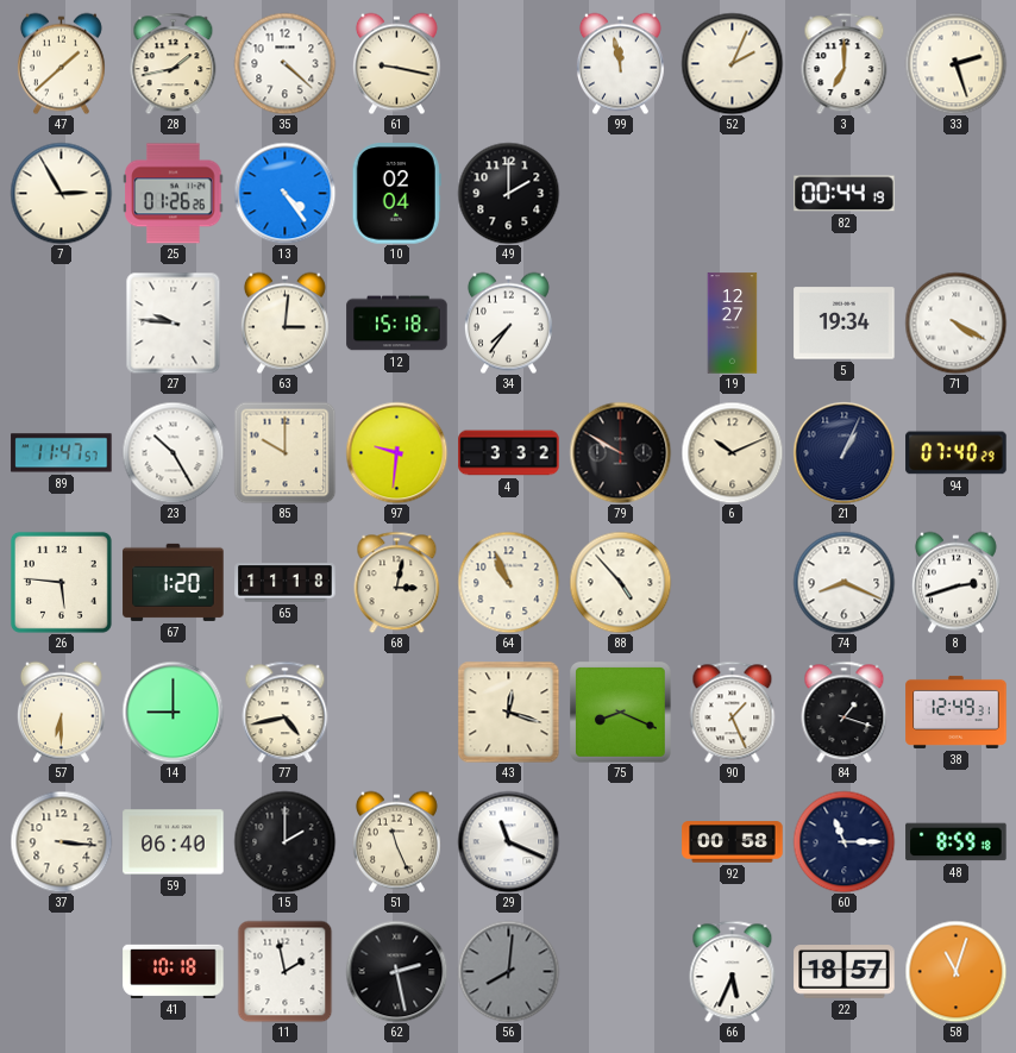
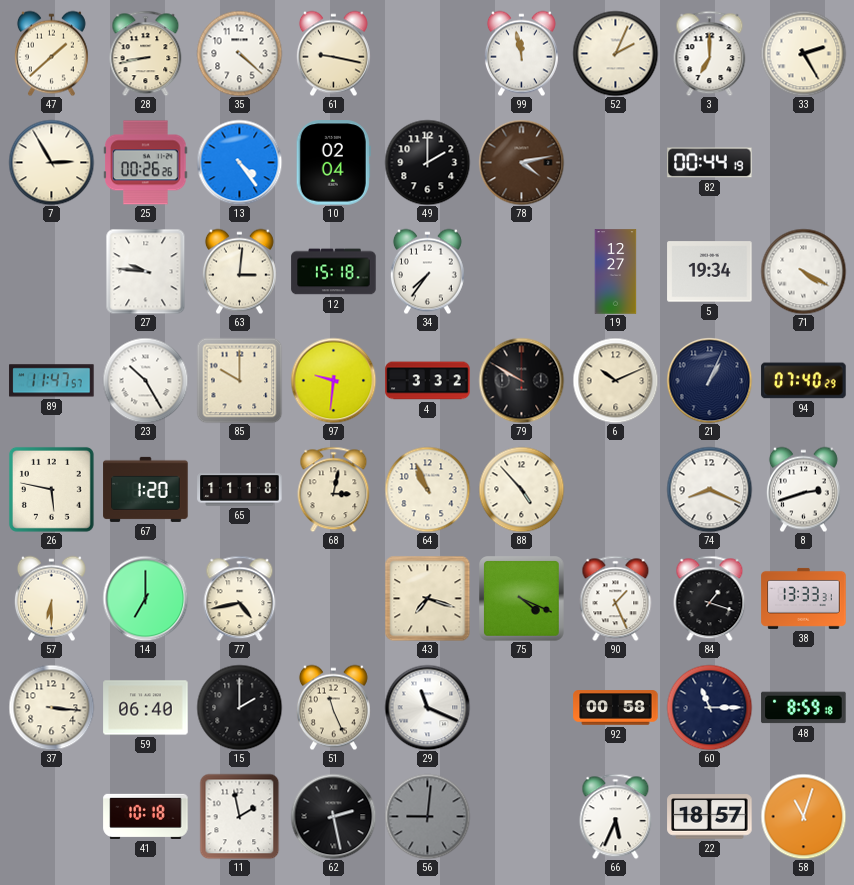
28: 1:43 -> 8:43
33: 2:27 -> 2:25
25: 01:26 -> 00:26
78: none -> 4:13
26: 5:46 -> 5:47
14: 9:00 -> 7:00
43: 12:18 -> 7:18
75: 8:19 -> 4:19
38: 12:49 -> 13:33
56: 8:01 -> 9:01
